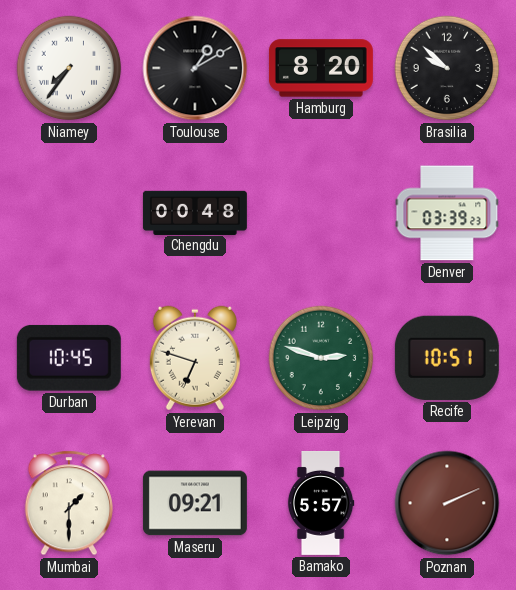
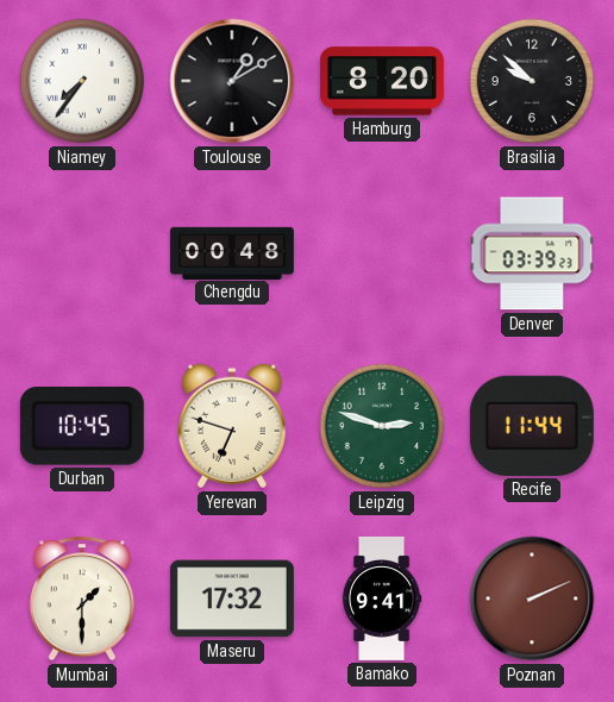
Recife: 10:51 -> 11:44
Maseru: 09:21 -> 17:32
Bamako: 5:57 -> 9:41
